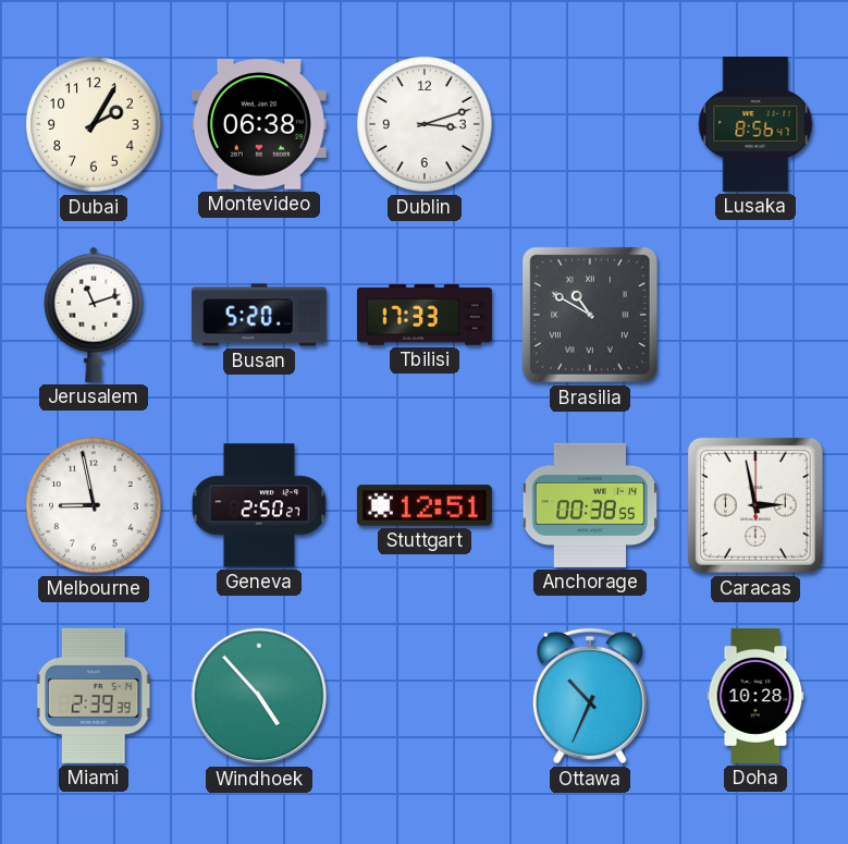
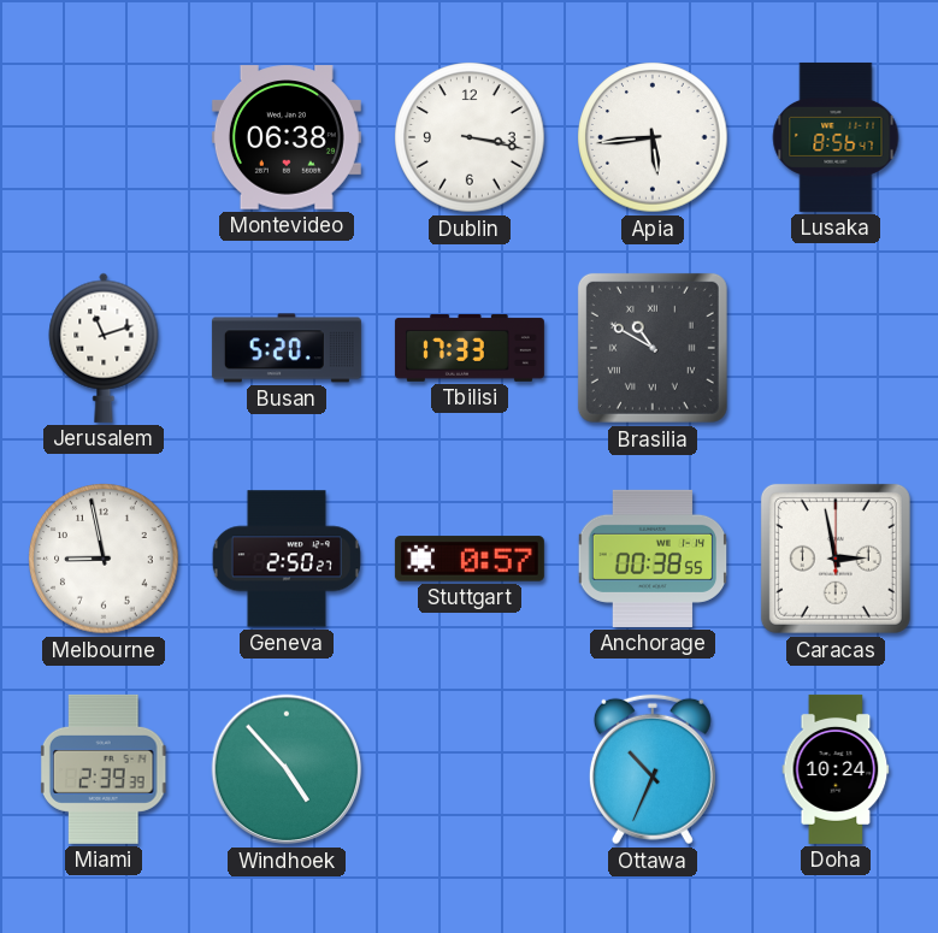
Dubai: 2:05 -> none
Dublin: 3:12 -> 3:17
Apia: none -> 5:44
Stuttgart: 12:51 -> 0:57
Doha: 10:28 -> 10:24
